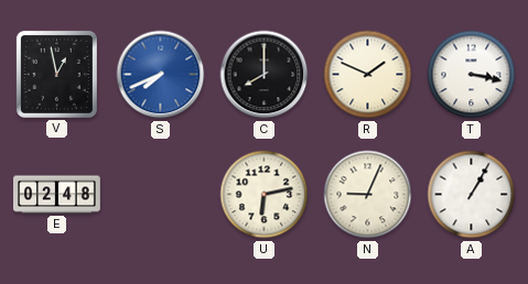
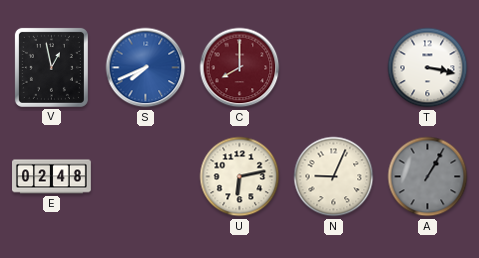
C dial: black -> burgundy
R: 1:49 -> none
A dial: white -> grey
